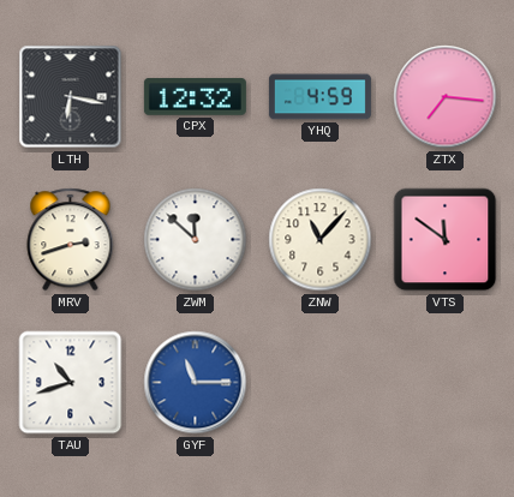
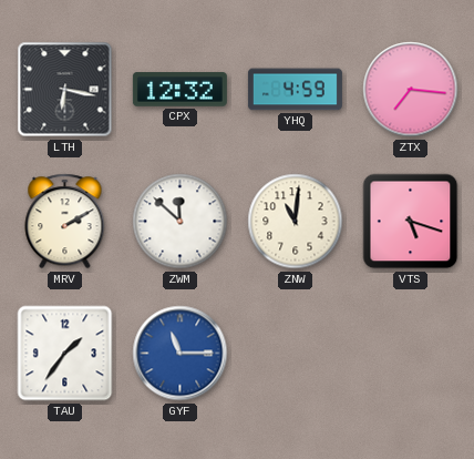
MRV: 2:42 -> 2:10
ZNW: 11:07 -> 11:01
VTS: 11:51 -> 5:18
TAU: 10:42 -> 1:36
